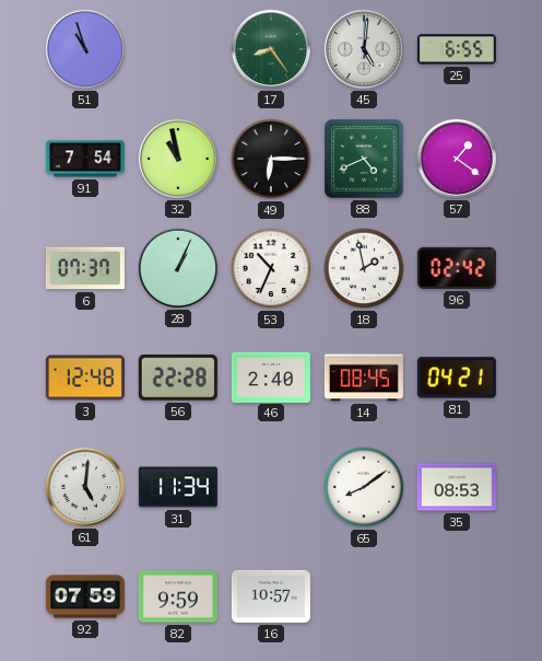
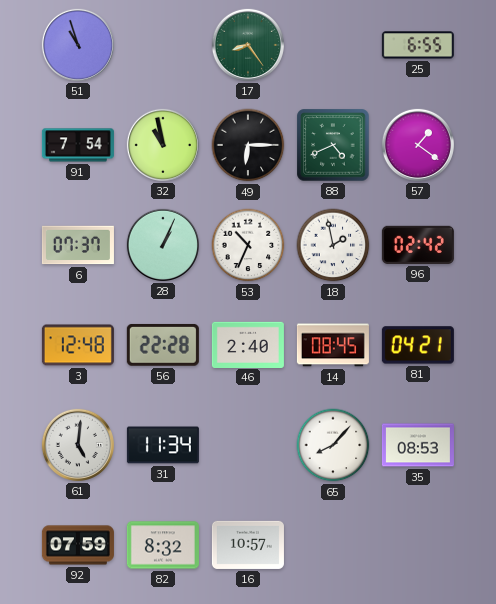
45: 5:01 -> none
65: 8:09 -> 8:07
82: 9:59 -> 8:32
